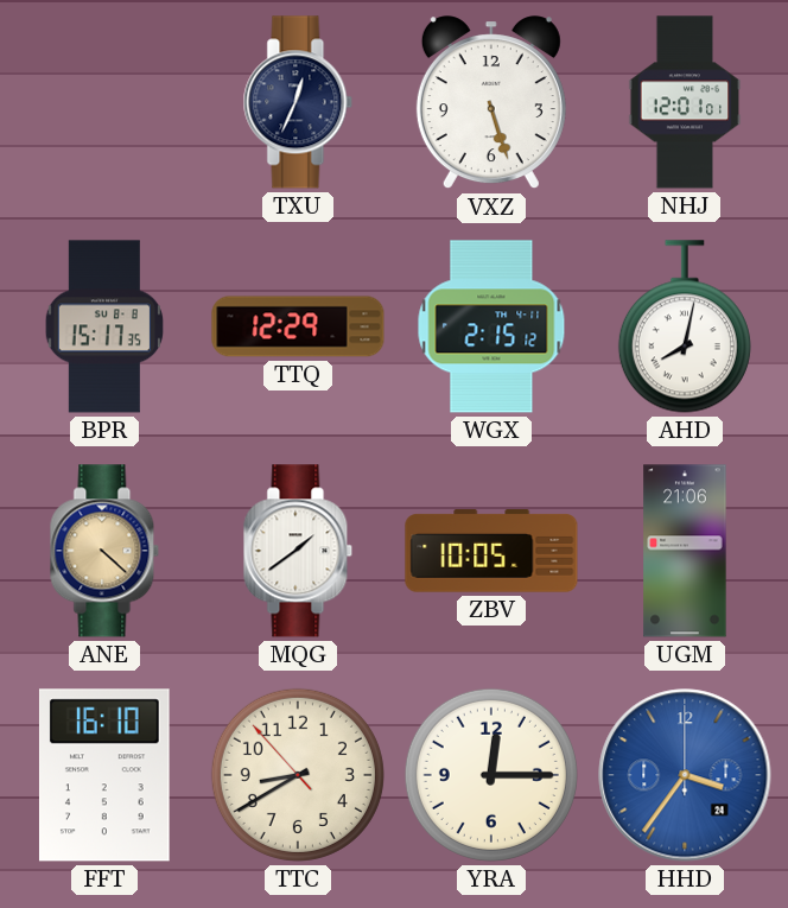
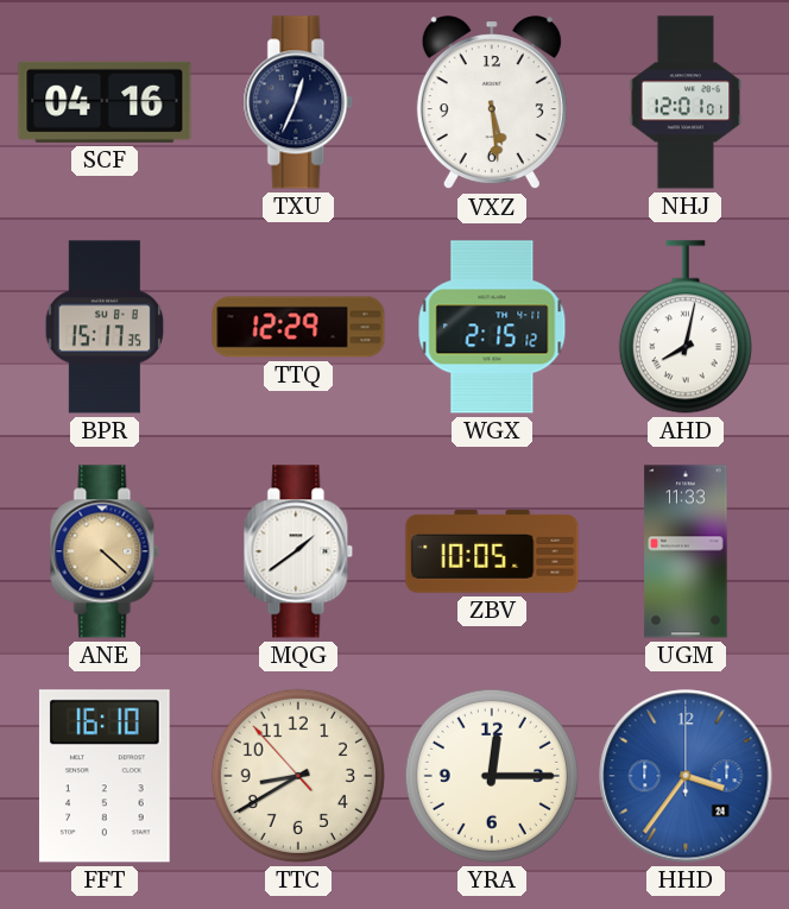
SCF: none -> 04:16
VXZ: 5:27 -> 5:29
UGM: 21:06 -> 11:33
